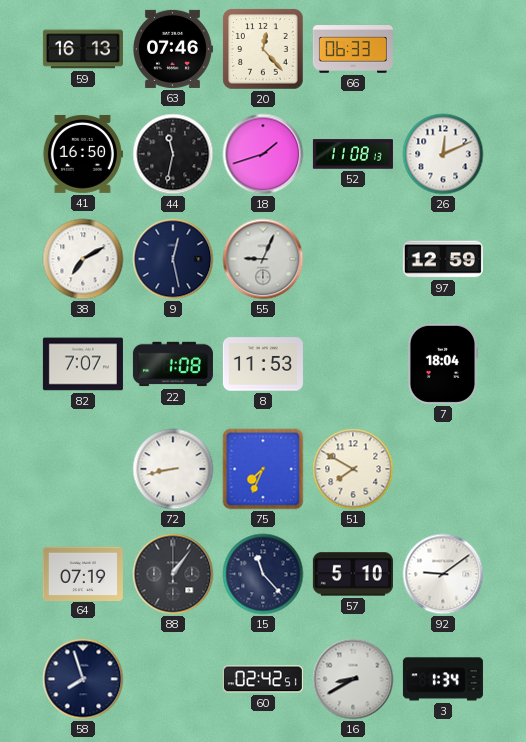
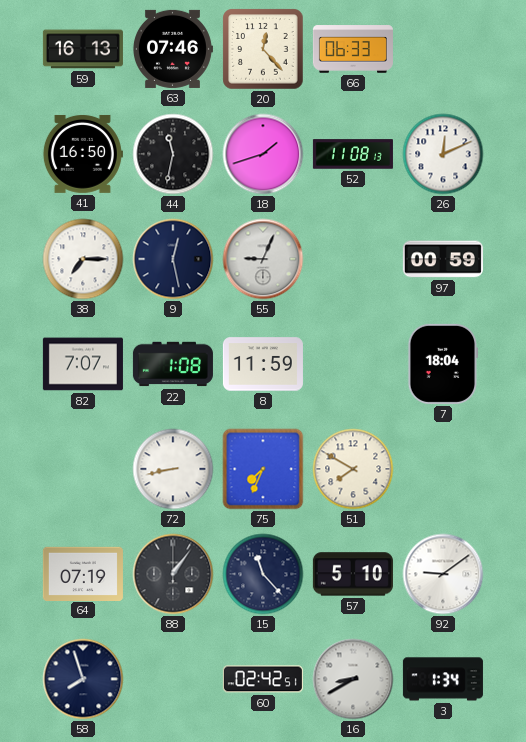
38: 7:10 -> 7:15
97: 12:59 -> 00:59
8: 11:53 -> 11:59
